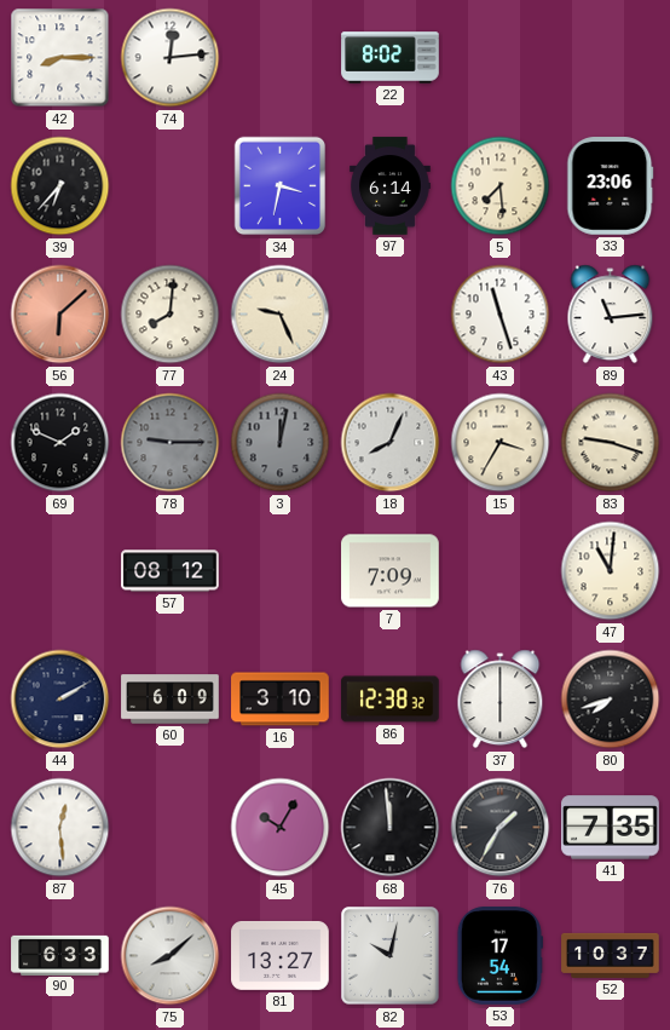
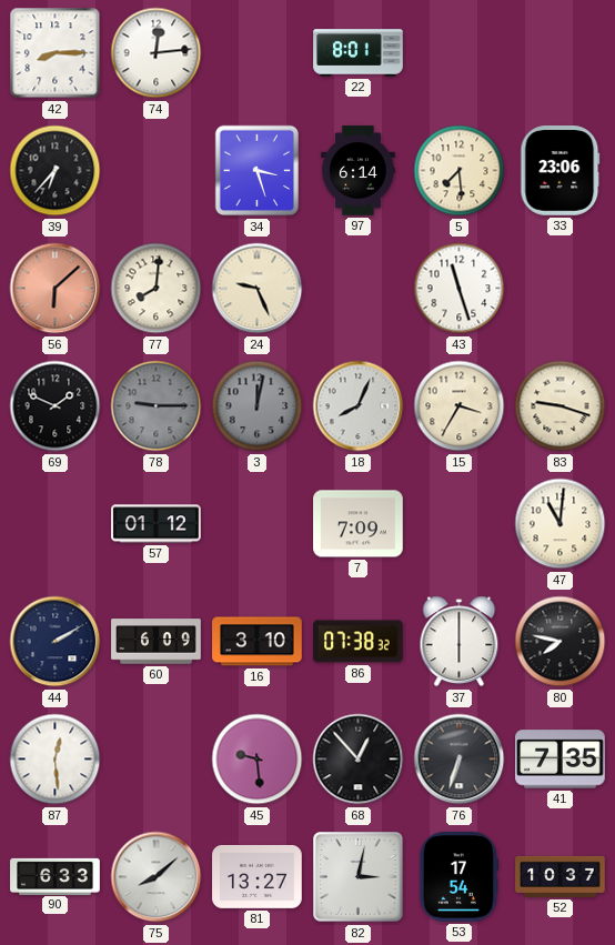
22: 8:02 -> 8:01
34: 3:32 -> 3:27
89: 11:14 -> none
57: 08:12 -> 01:12
86: 12:38 -> 07:38
80: 7:42 -> 7:47
45: 10:05 -> 9:29
68: 11:59 -> 12:53
76: 1:35 -> 6:33
82: 10:02 -> 3:02
